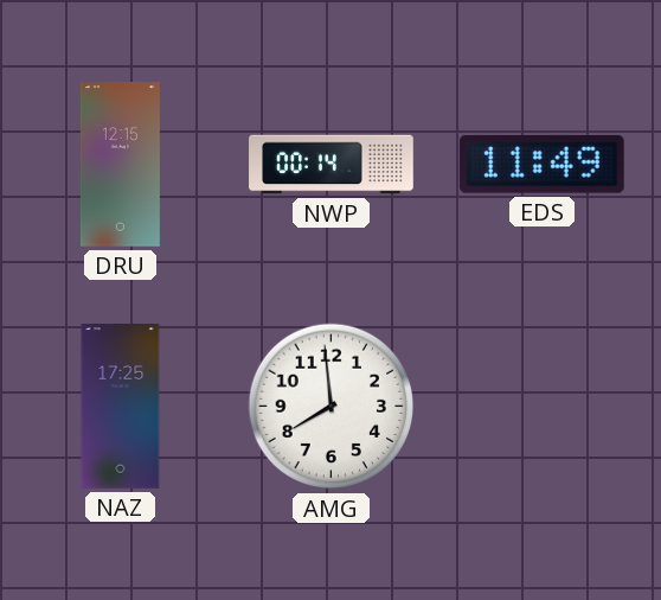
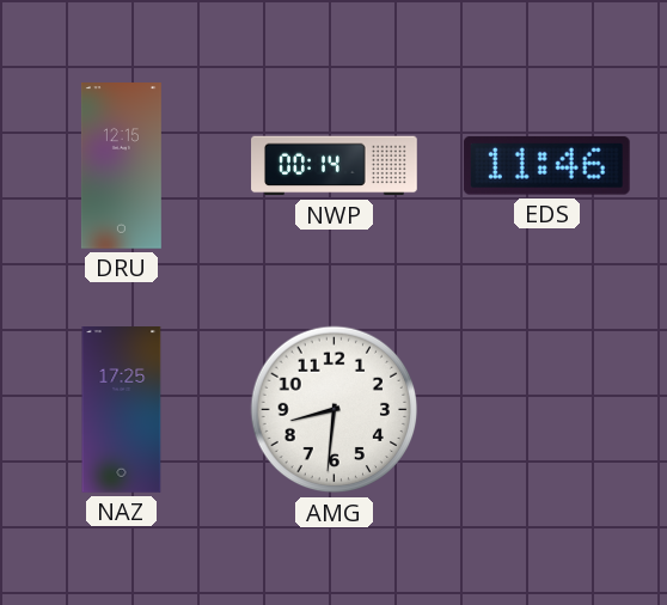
EDS: 11:49 -> 11:46
AMG: 7:59 -> 8:31
